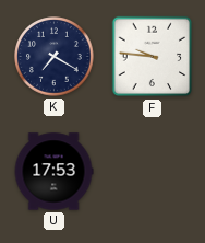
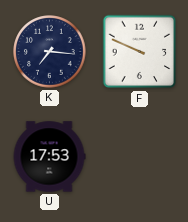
K: 7:20 -> 7:16
F: 9:46 -> 9:49
